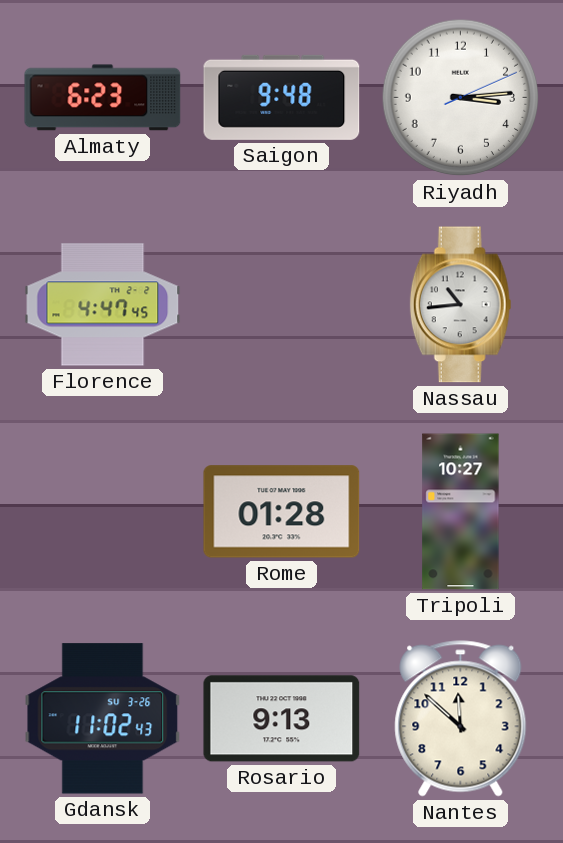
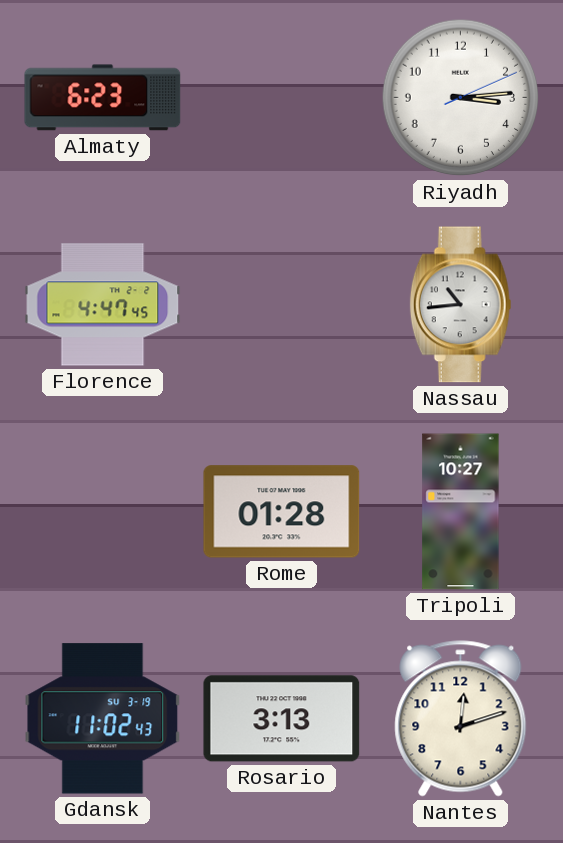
Saigon: 9:48 -> none
Gdansk date: SU 3-26 -> SU 3-19
Rosario: 9:13 -> 3:13
Nantes: 11:52 -> 12:12
